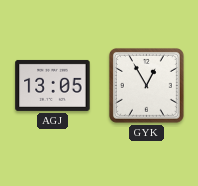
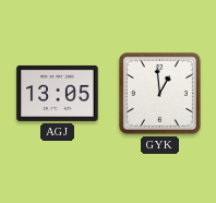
GYK: 12:55 -> 12:59
